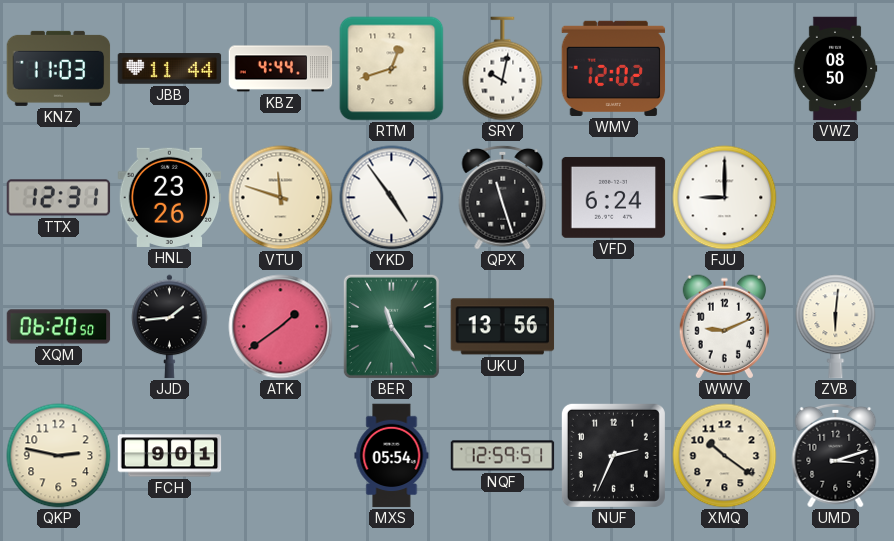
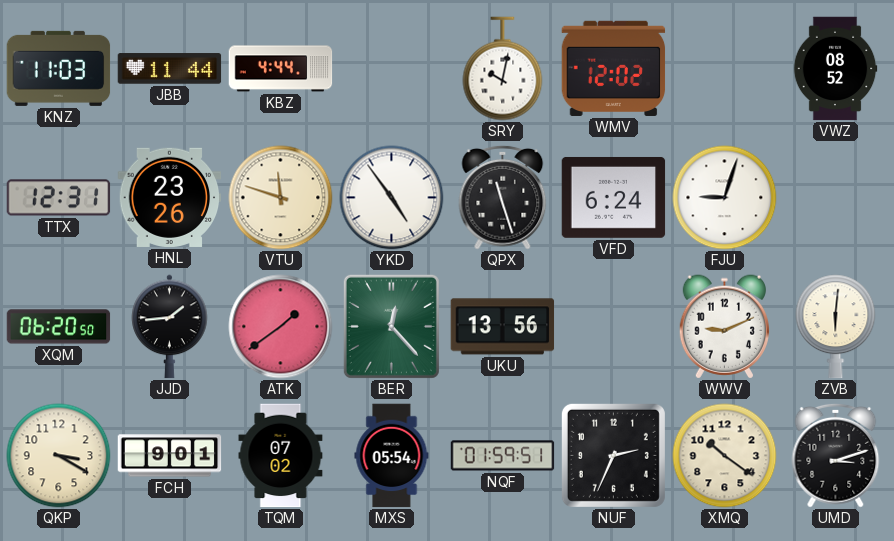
RTM: 12:42 -> none
VWZ: 08:50 -> 08:52
FJU: 9:00 -> 9:03
BER: 11:24 -> 12:23
QKP: 2:47 -> 3:20
TQM: none -> 07:02
NQF: 12:59 -> 01:59
